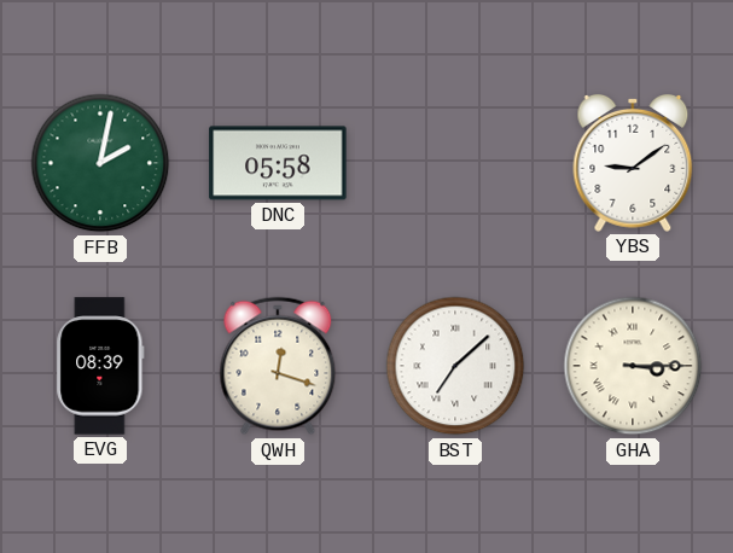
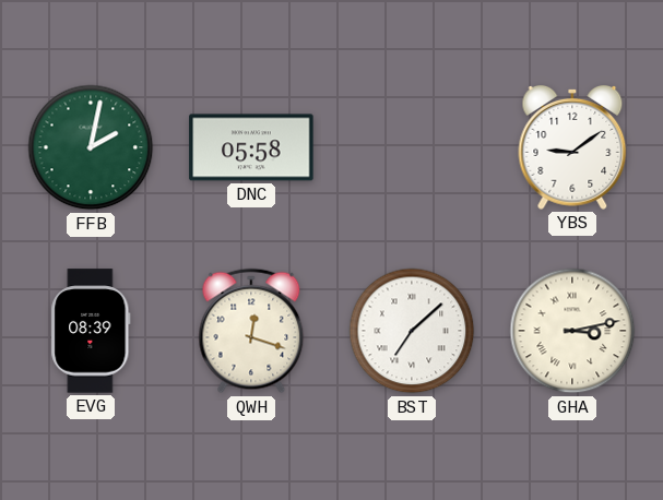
GHA: 3:15 -> 3:13
